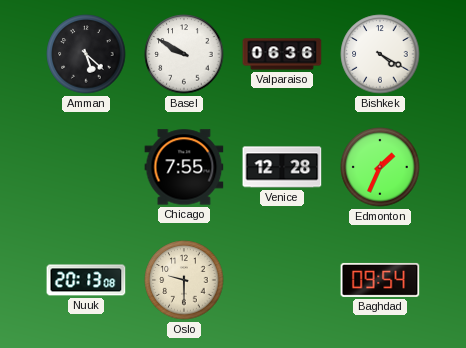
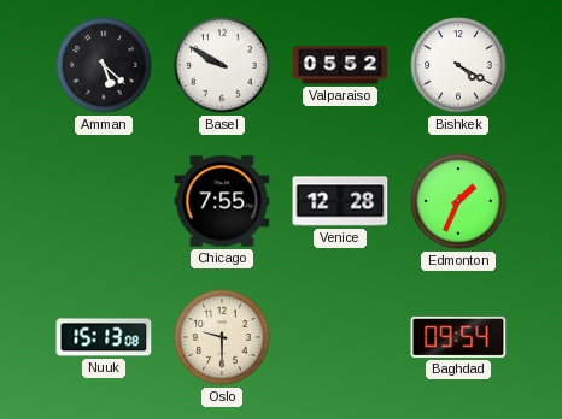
Valparaiso: 06:36 -> 05:52
Nuuk: 20:13 -> 15:13
